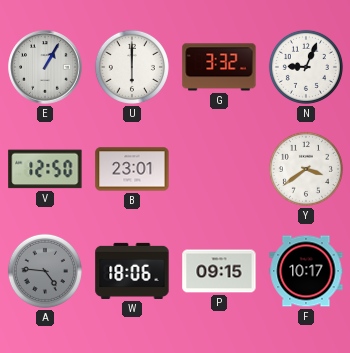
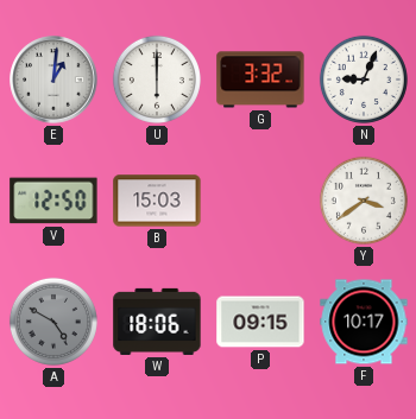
E: 1:05 -> 1:01
B: 23:01 -> 15:03
A: 4:46 -> 4:50
